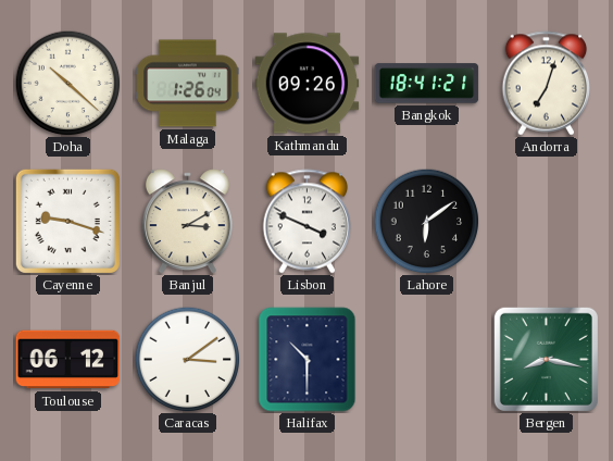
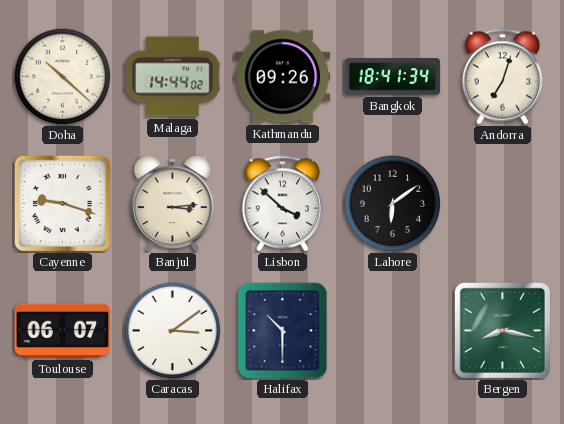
Malaga: 1:26 -> 14:44
Bangkok: 18:41:21 -> 18:41:34
Banjul: 3:10 -> 3:14
Lisbon: 3:49 -> 3:52
Toulouse: 06:12 -> 06:07
